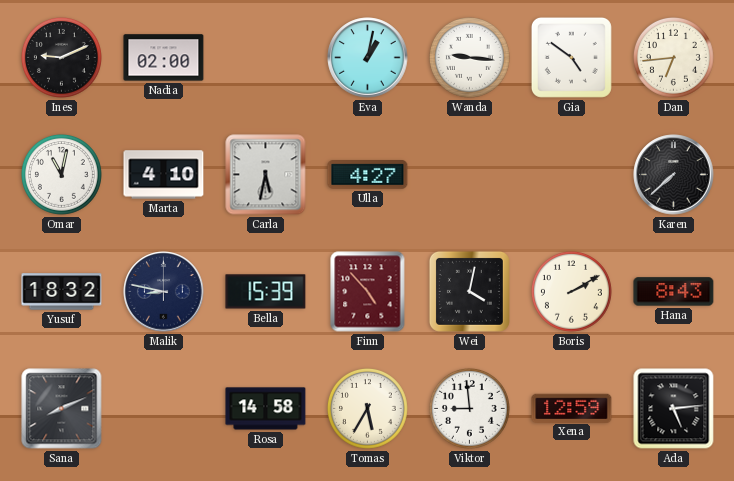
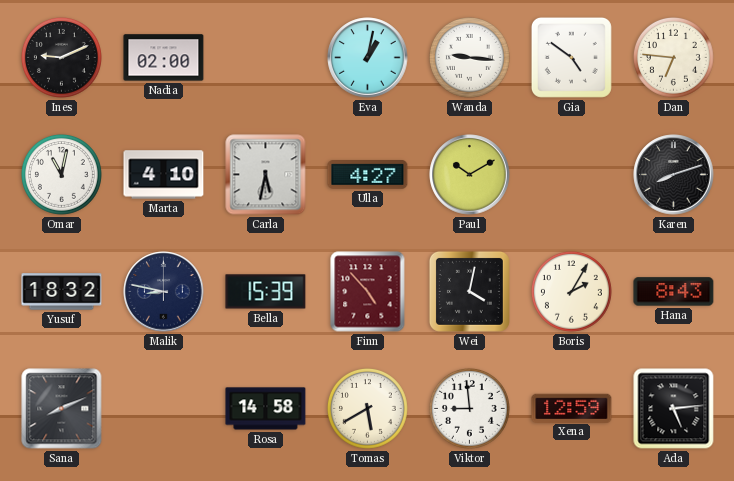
Dan: 6:44 -> 6:46
Paul: none -> 10:10
Karen: 7:38 -> 8:12
Boris: 2:10 -> 2:05
Tomas: 5:35 -> 5:40
